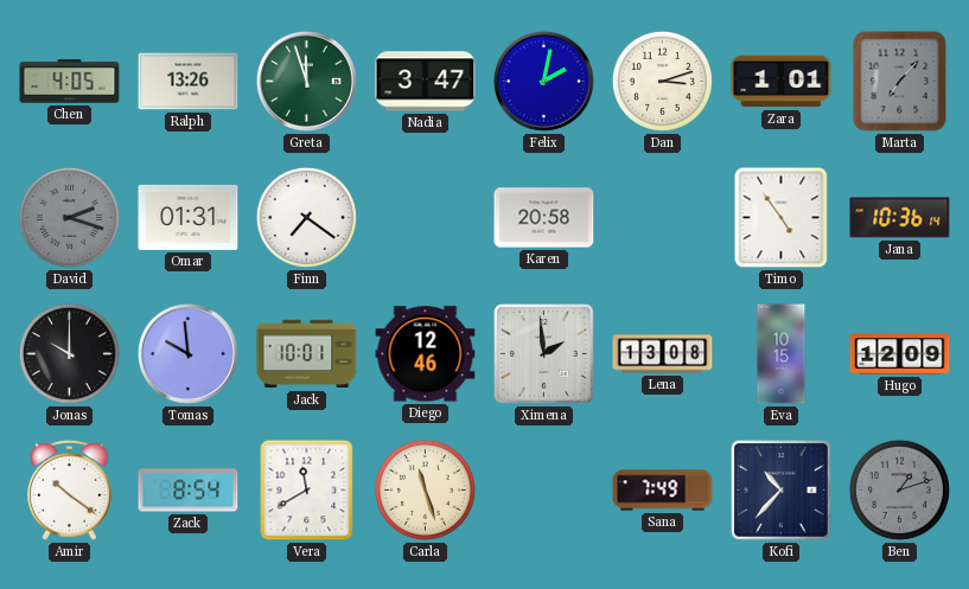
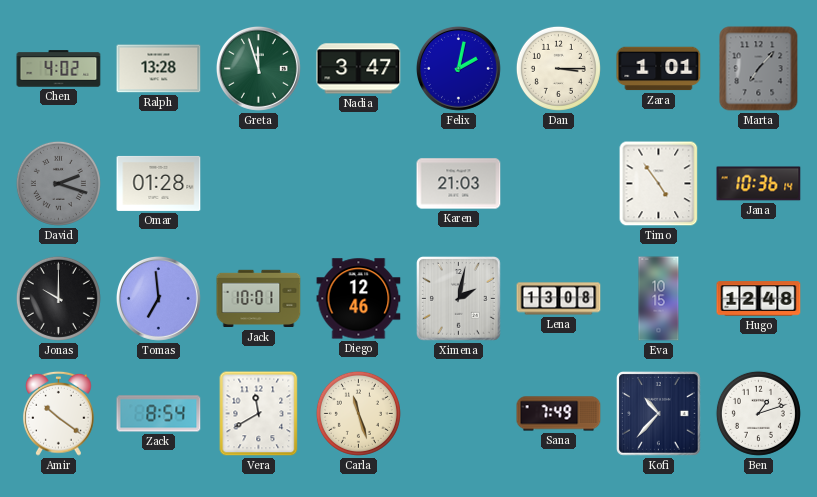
Chen: 4:05 -> 4:02
Ralph: 13:26 -> 13:28
Dan: 3:12 -> 3:15
Omar: 01:31 -> 01:28
Finn: 7:21 -> none
Karen: 20:58 -> 21:03
Tomas: 9:59 -> 6:59
Ximena: 1:59 -> 2:02
Hugo: 12:09 -> 12:48
Ben dial: grey -> white
